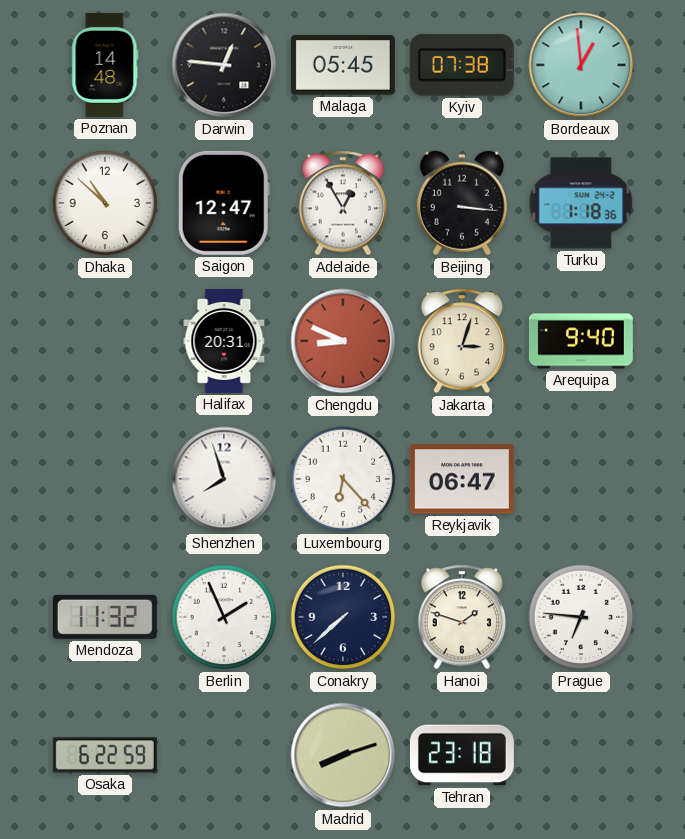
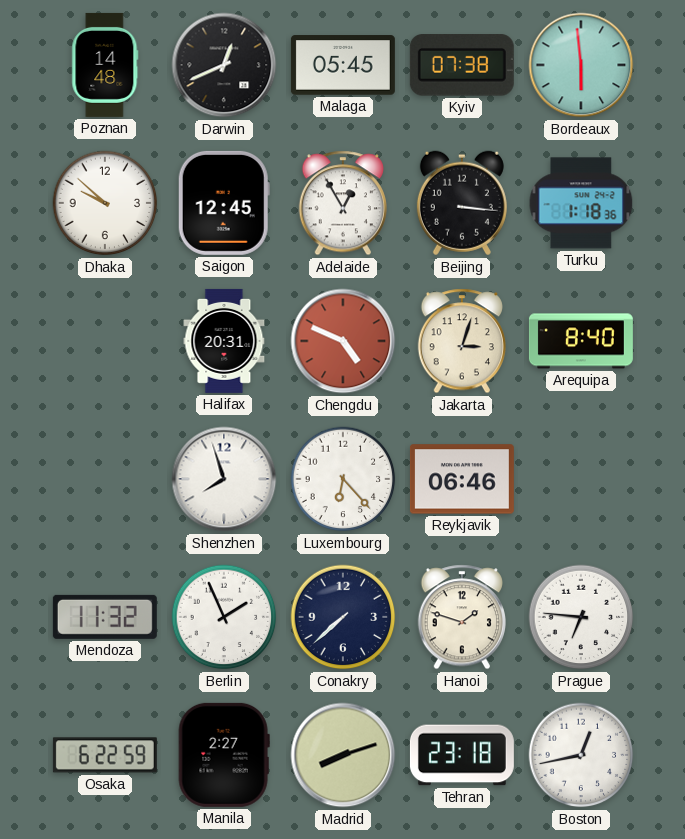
Darwin: 12:46 -> 12:41
Bordeaux: 12:59 -> 5:59
Dhaka: 10:52 -> 9:52
Saigon: 12:47 -> 12:45
Chengdu: 8:49 -> 4:49
Arequipa: 9:40 -> 8:40
Reykjavik: 06:47 -> 06:46
Manila: none -> 2:27
Boston: none -> 12:43
